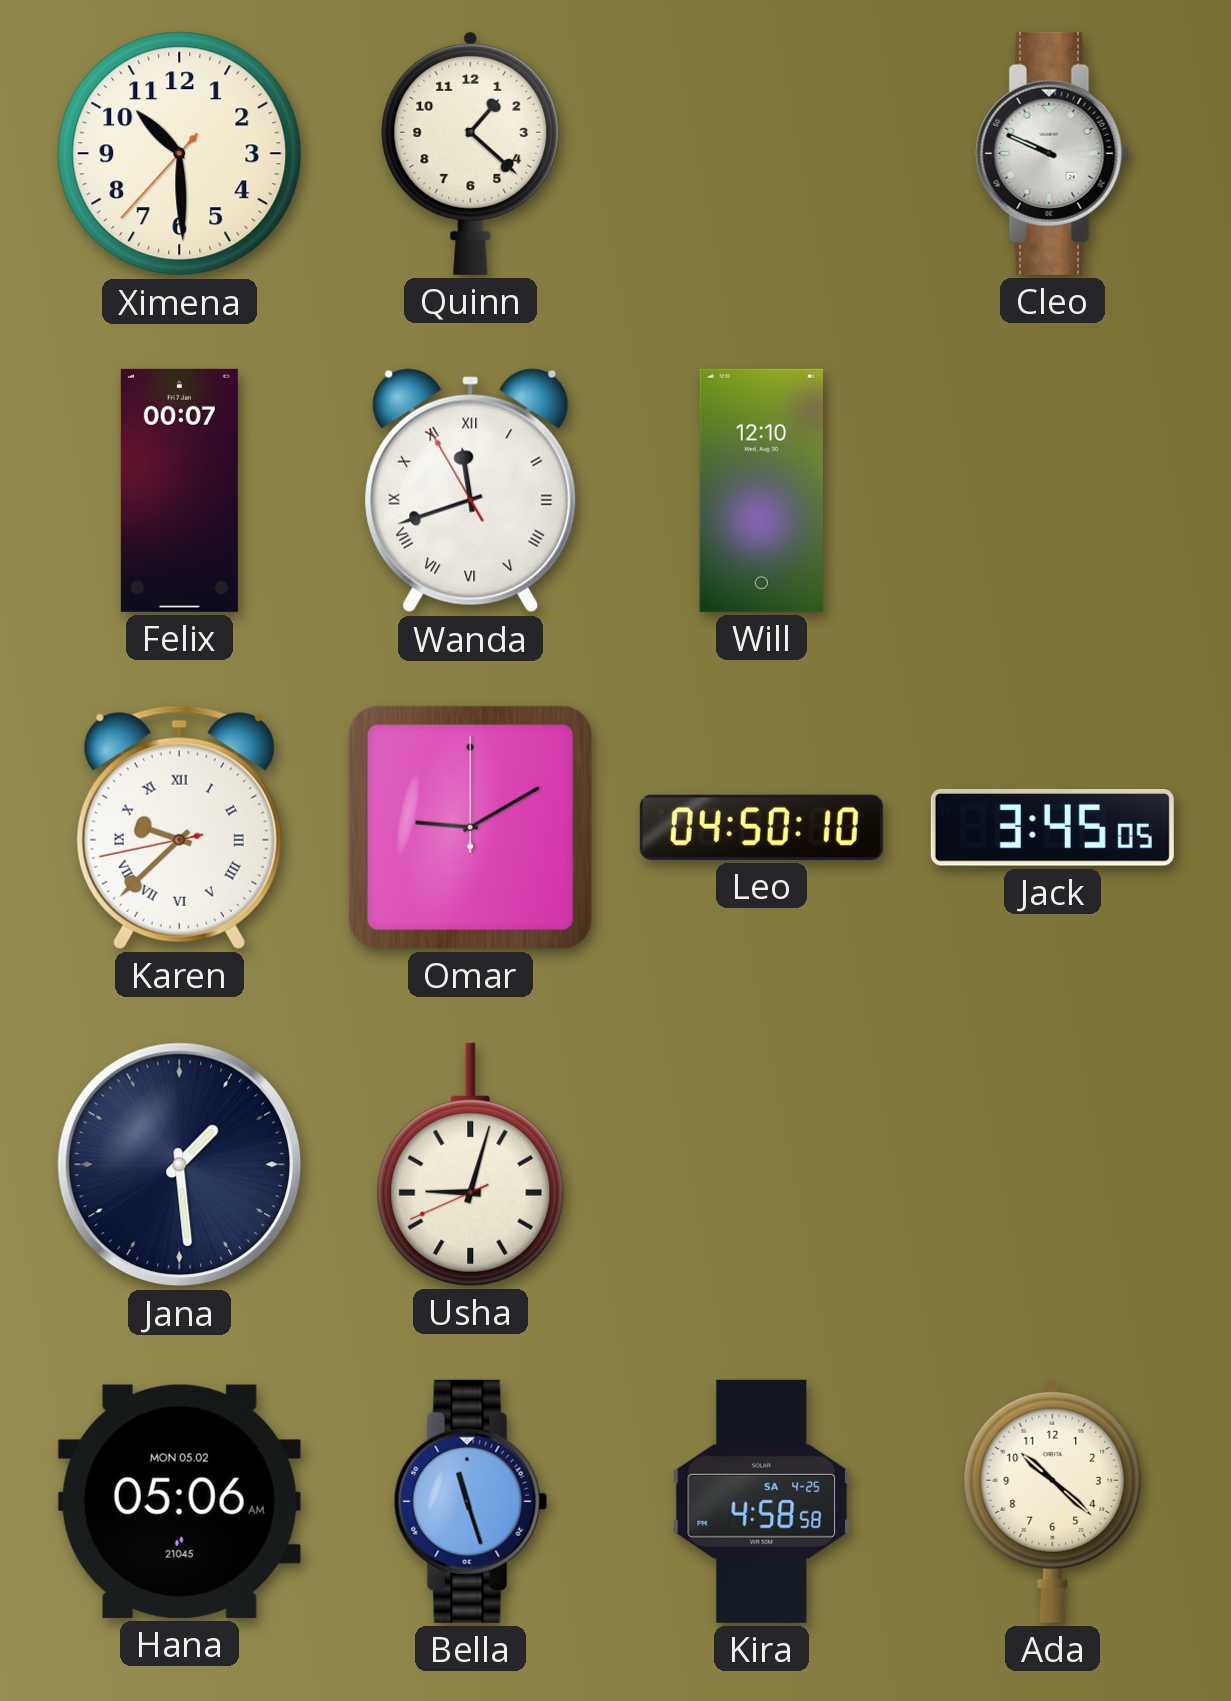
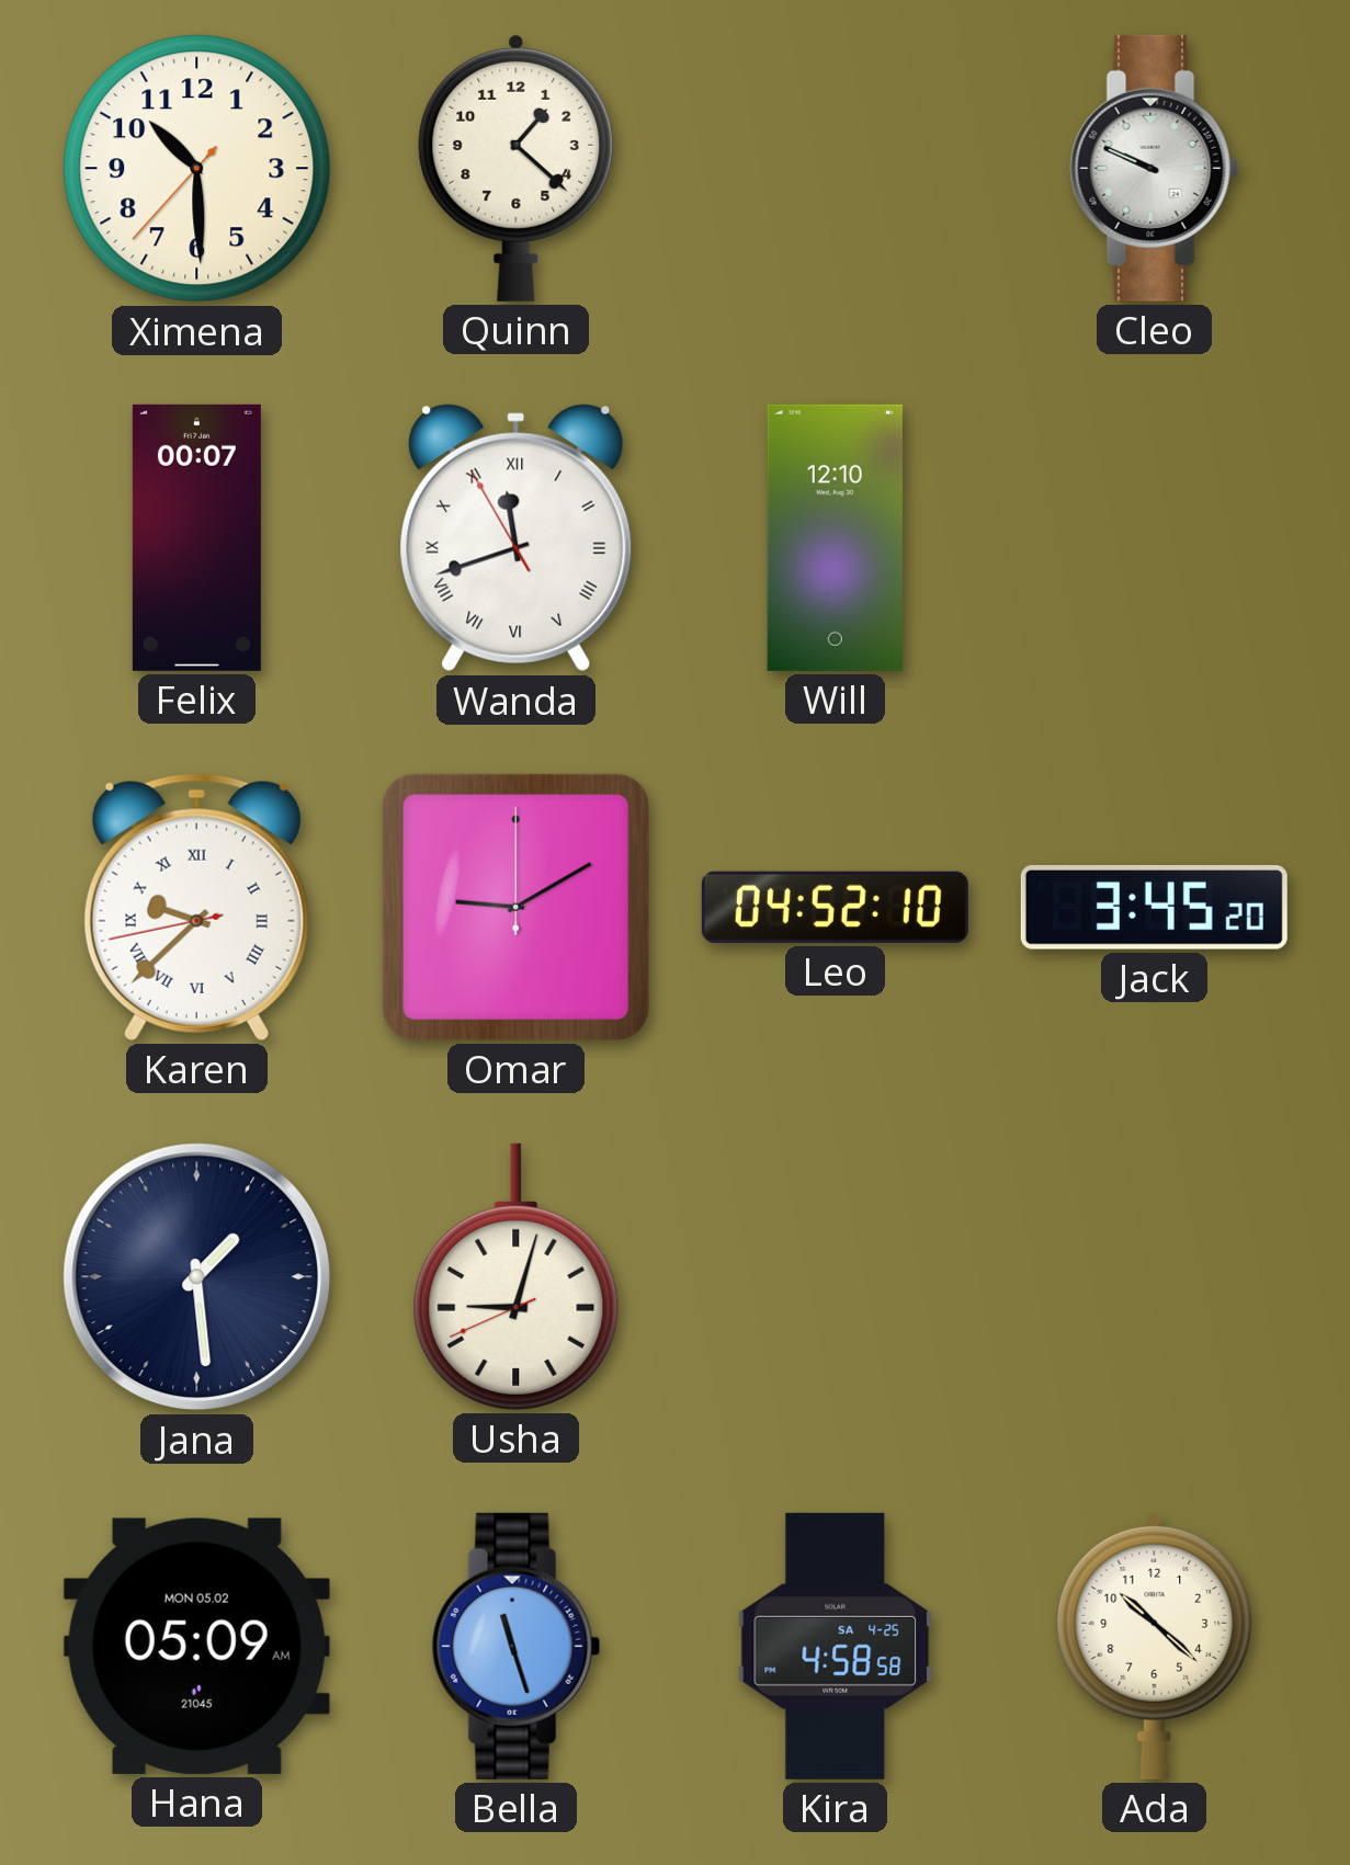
Leo: 04:50 -> 04:52
Jack: 3:45:05 -> 3:45:20
Hana: 05:06 -> 05:09
